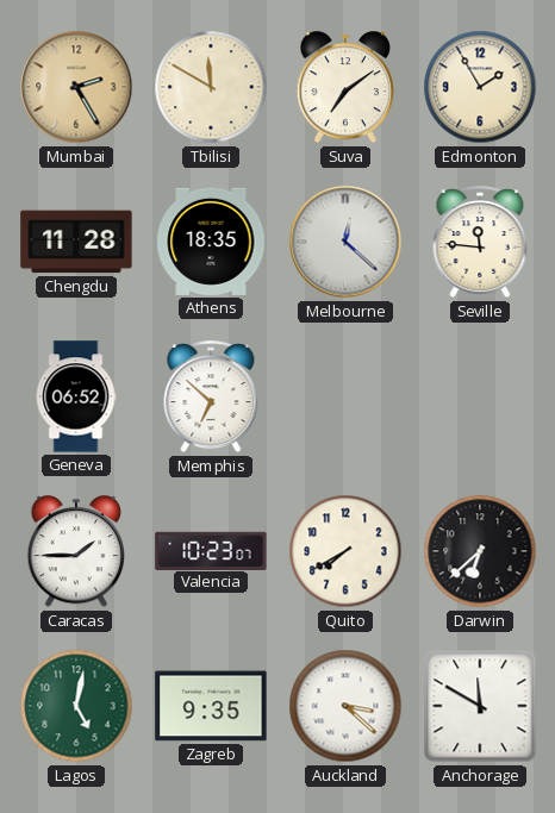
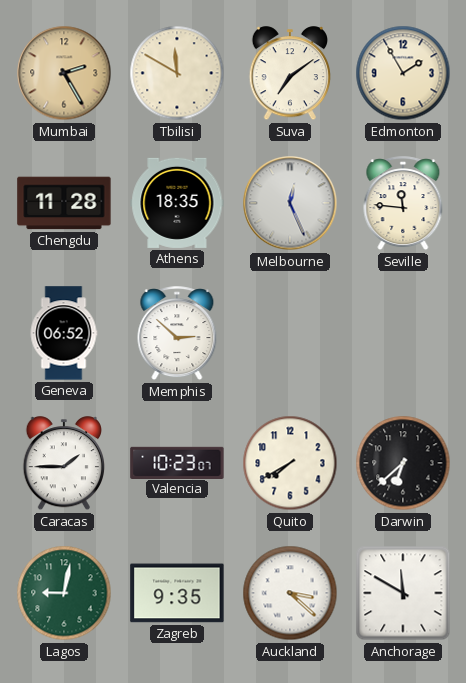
Melbourne: 12:22 -> 12:26
Memphis: 6:52 -> 2:52
Lagos: 5:02 -> 9:02
